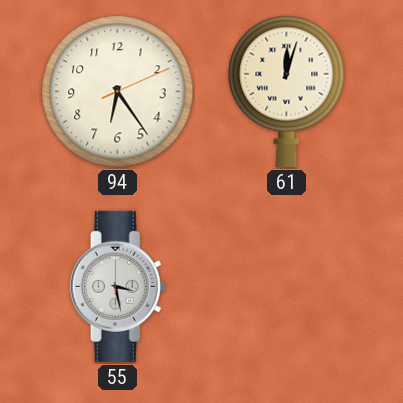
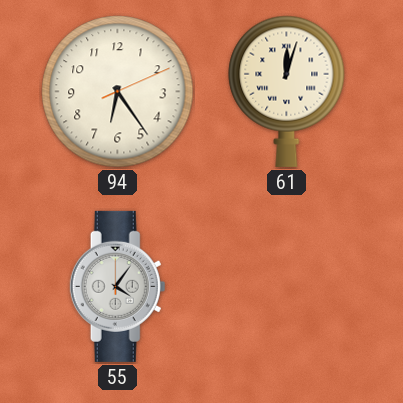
55: 3:28 -> 4:06
